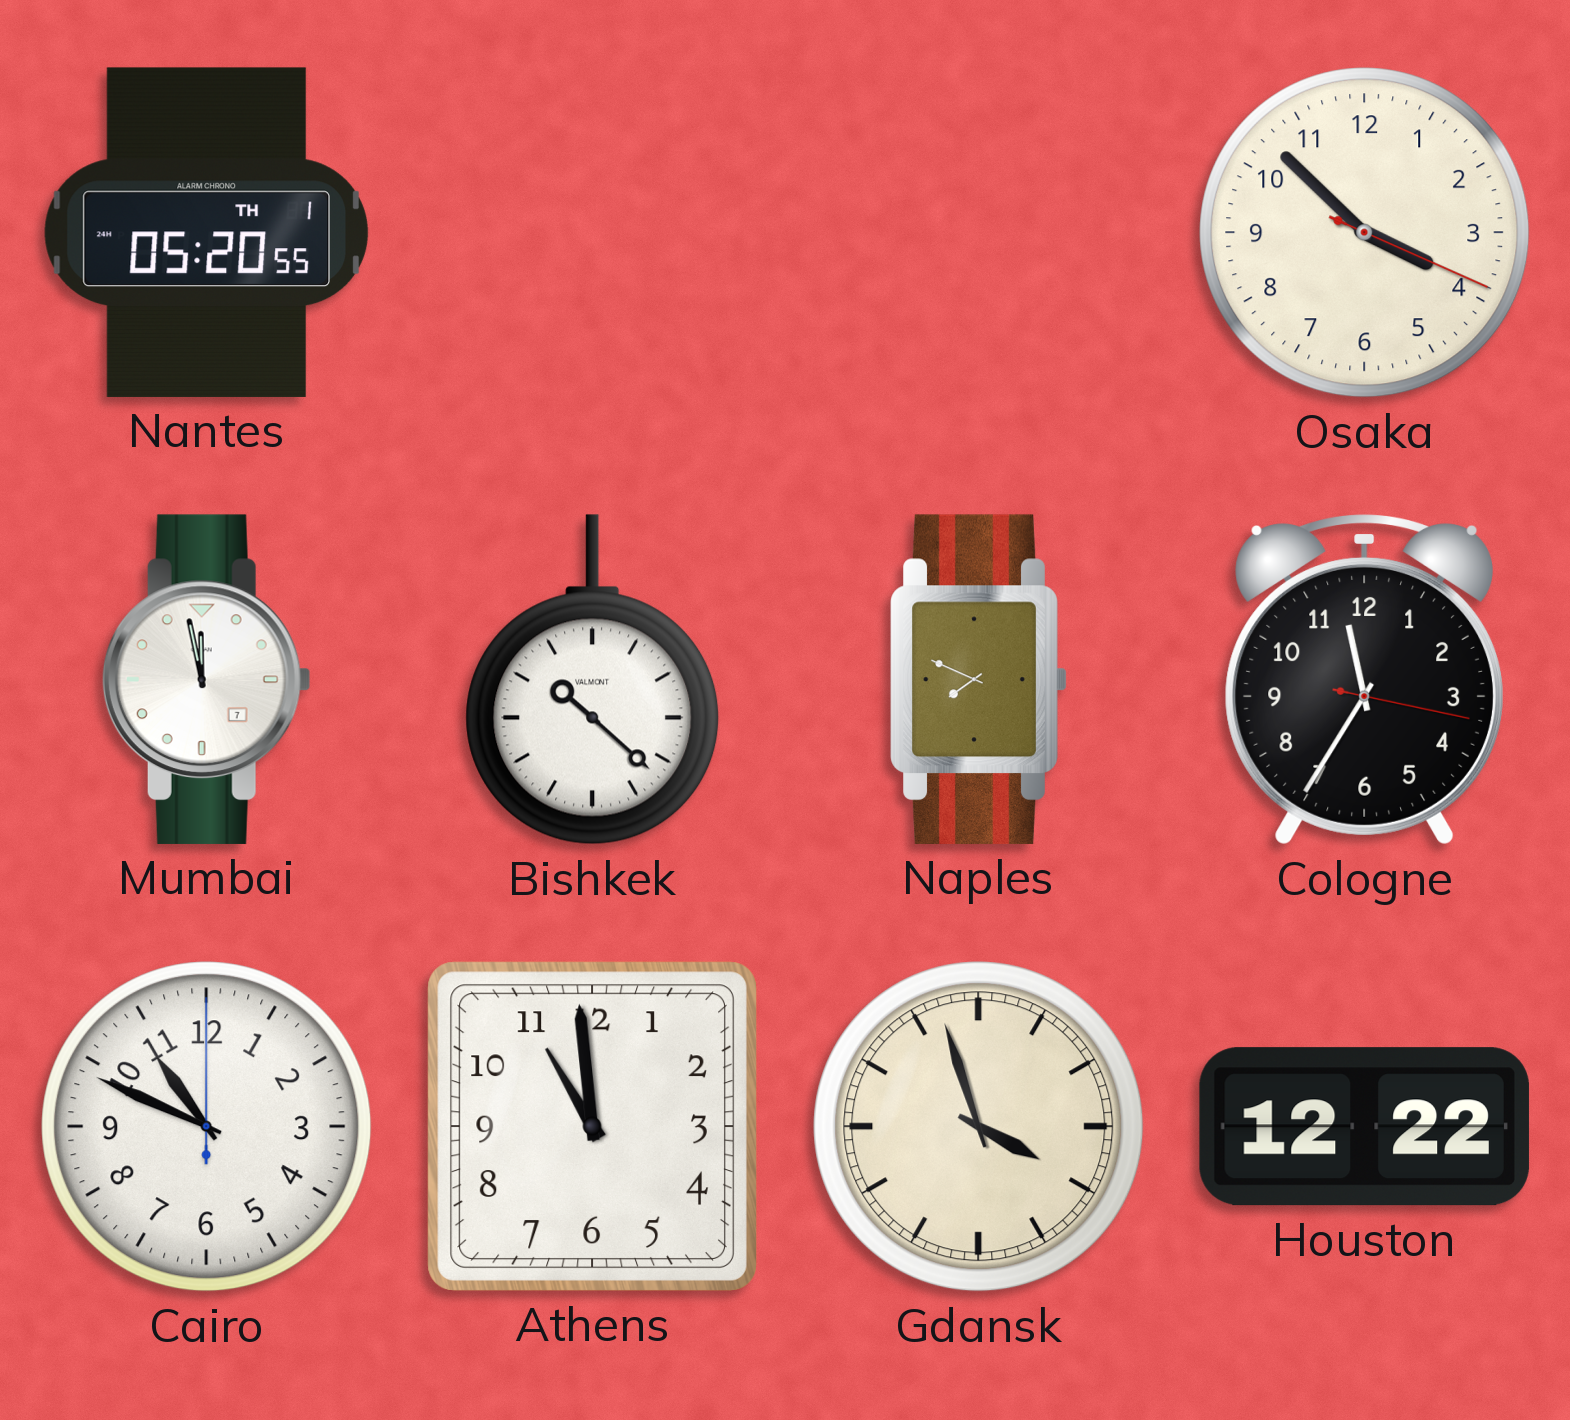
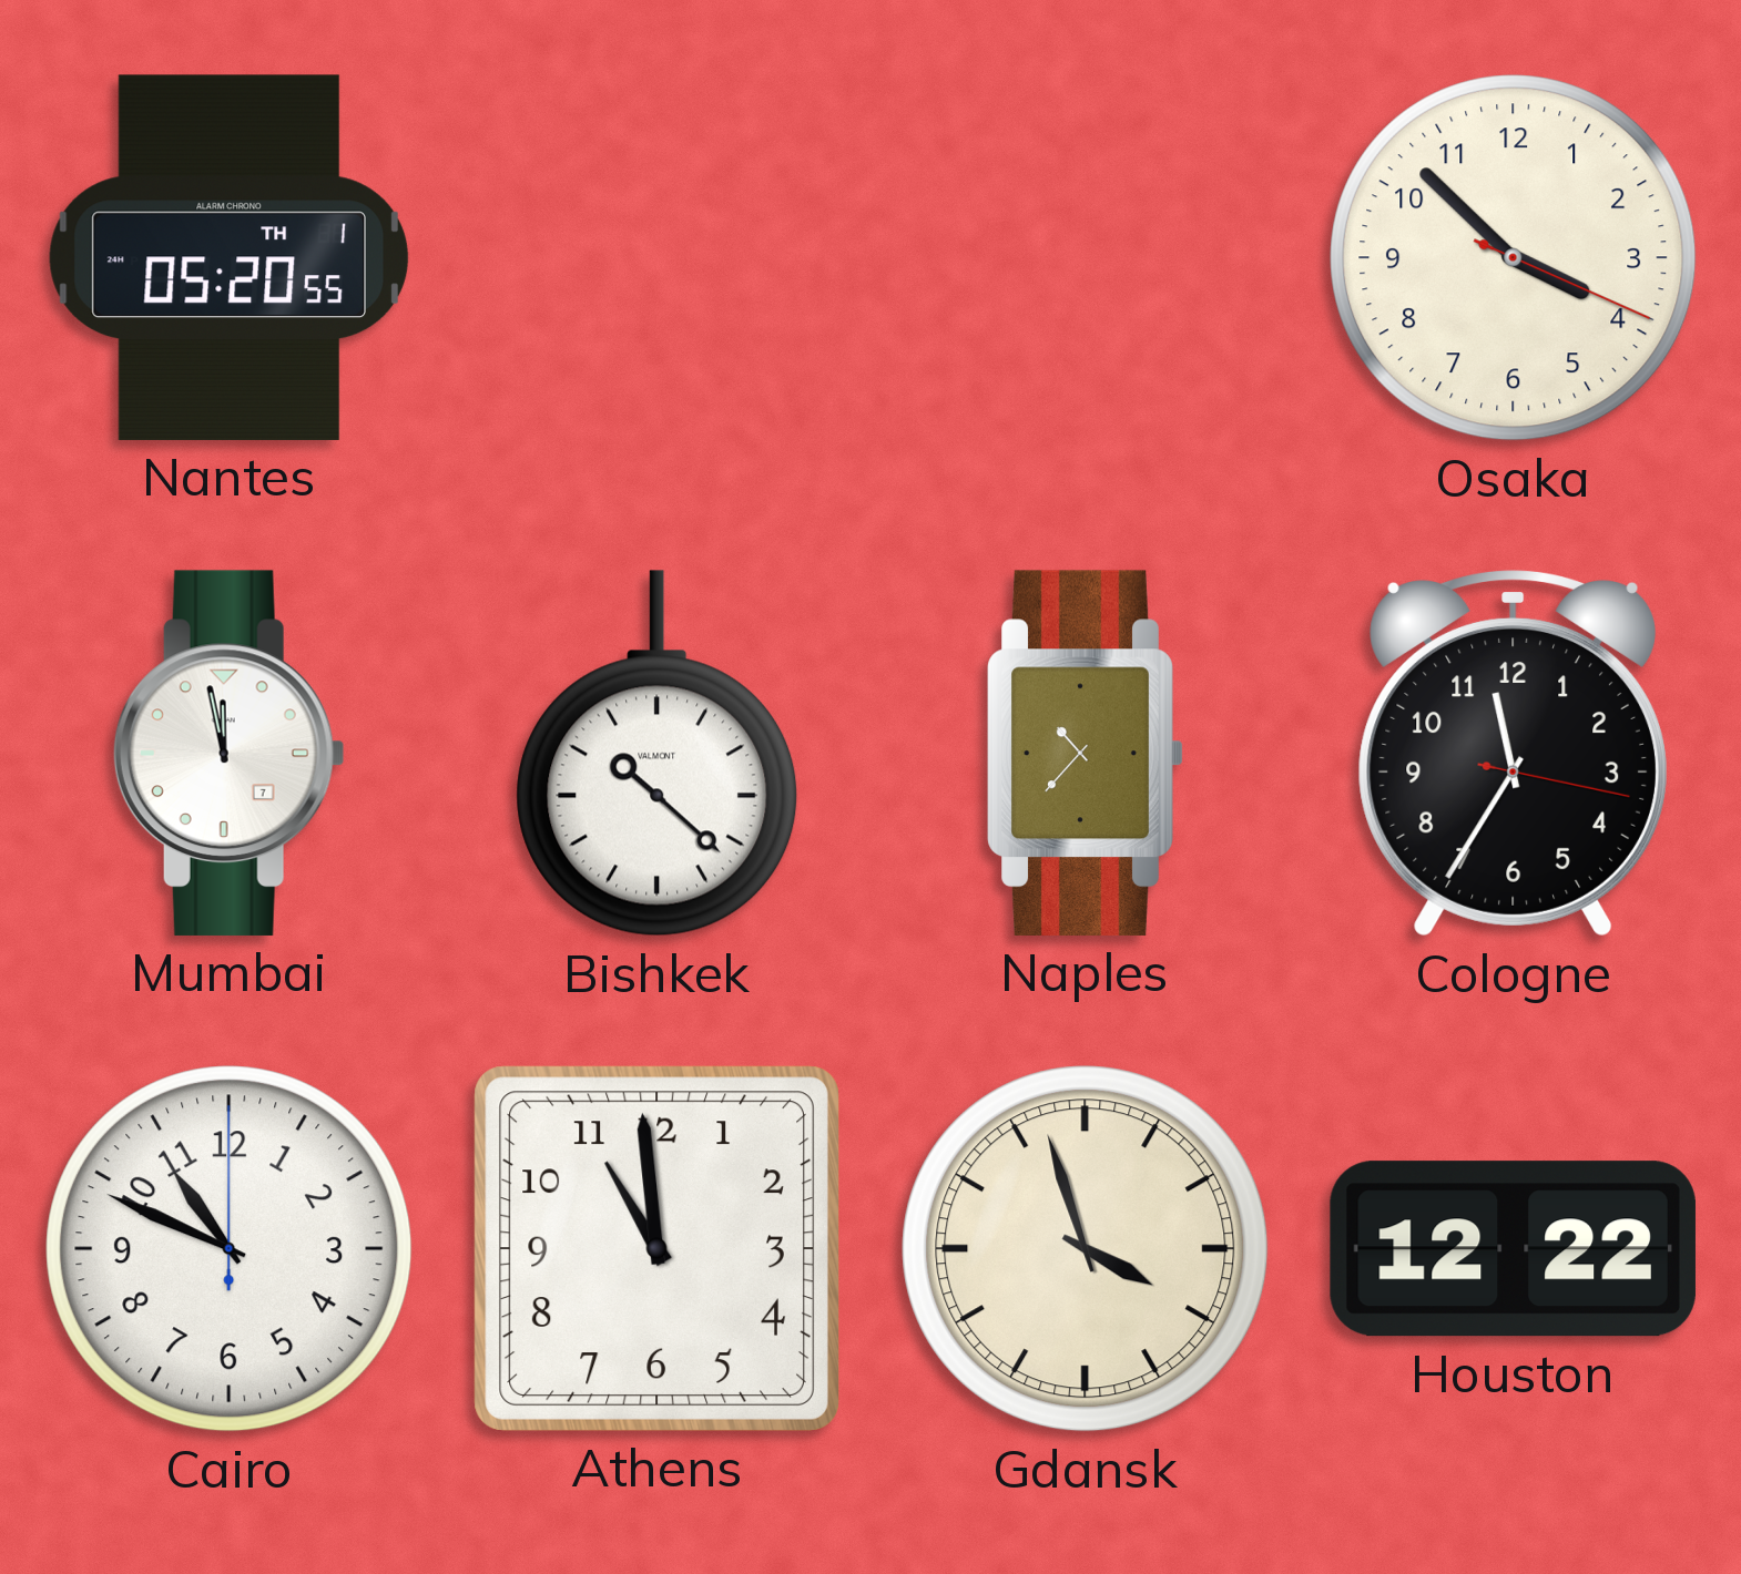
Naples: 7:49 -> 10:37
